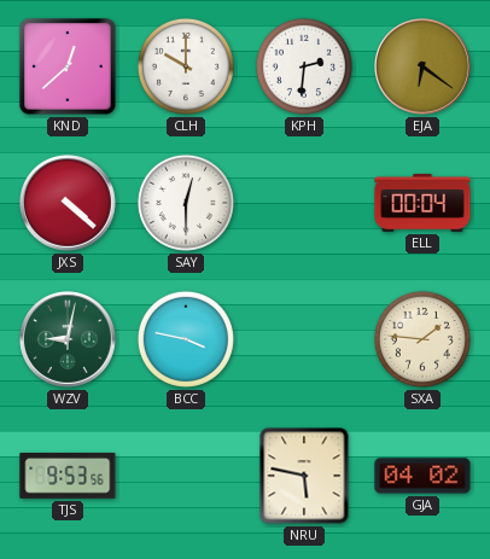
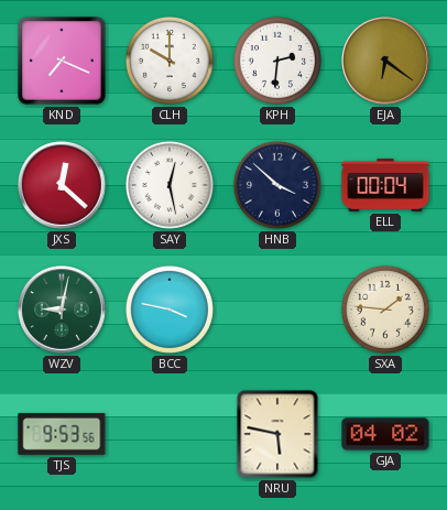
KND: 12:38 -> 7:19
JXS: 4:22 -> 12:22
SAY: 12:30 -> 12:28
HNB: none -> 3:52
